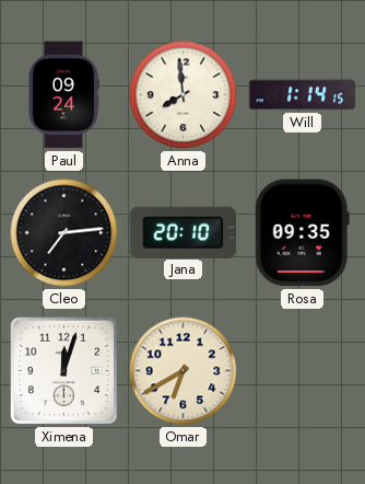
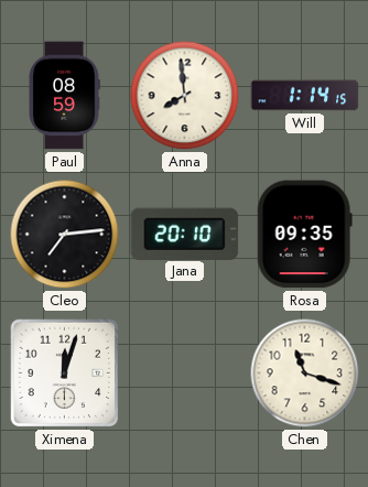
Paul: 09:24 -> 08:59
Omar: 6:40 -> none
Chen: none -> 11:18
